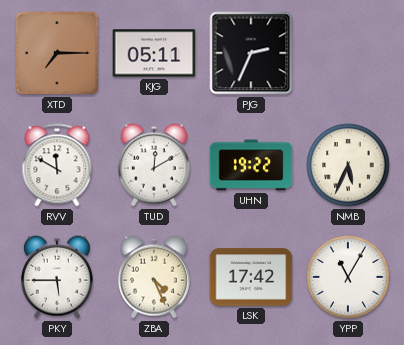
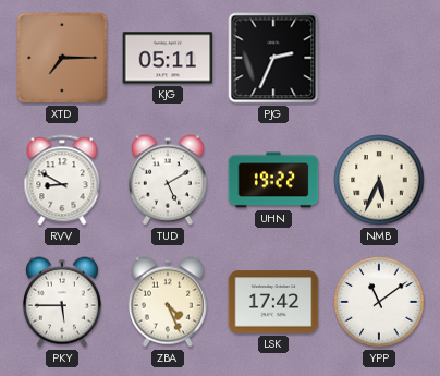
RVV: 11:50 -> 8:50
TUD: 12:10 -> 5:10
YPP: 11:05 -> 11:09
